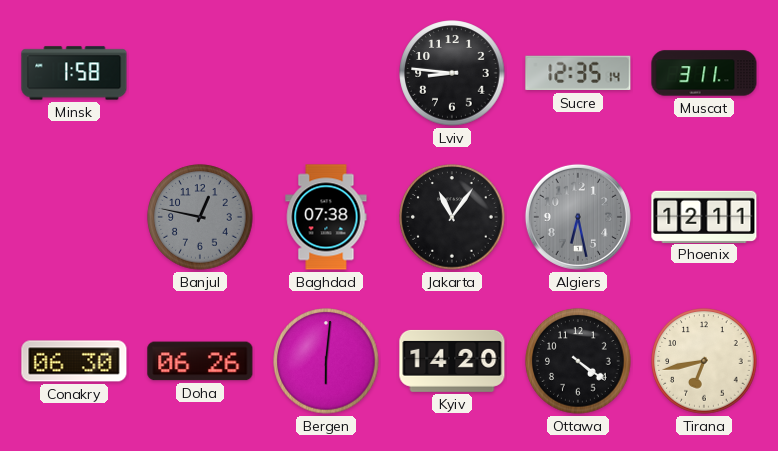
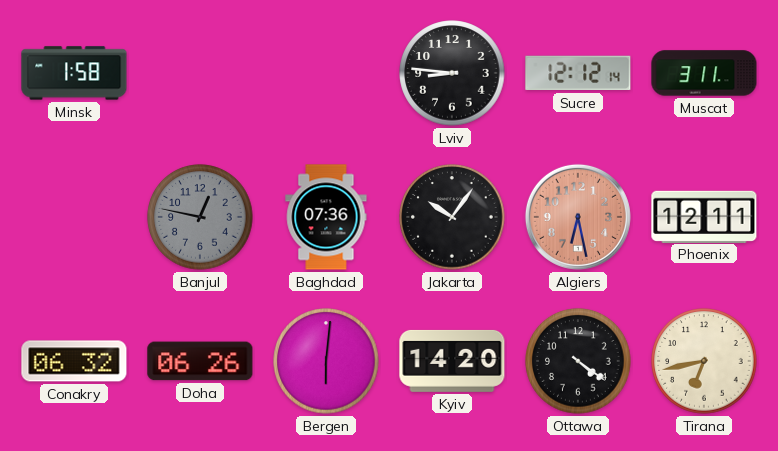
Sucre: 12:35 -> 12:12
Baghdad: 07:38 -> 07:36
Jakarta: 11:06 -> 10:06
Algiers dial: grey -> salmon
Conakry: 06:30 -> 06:32
